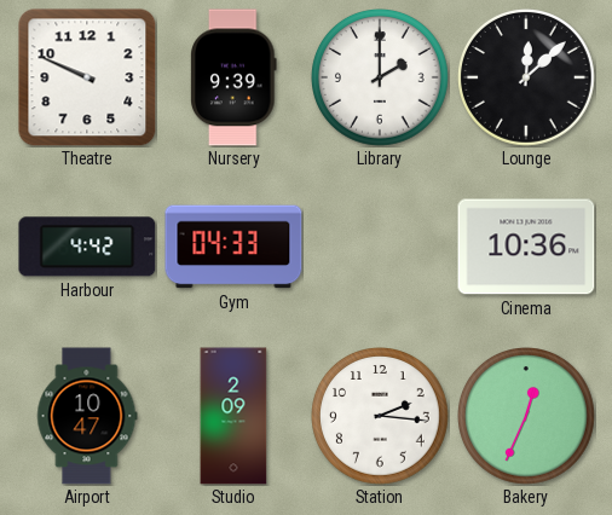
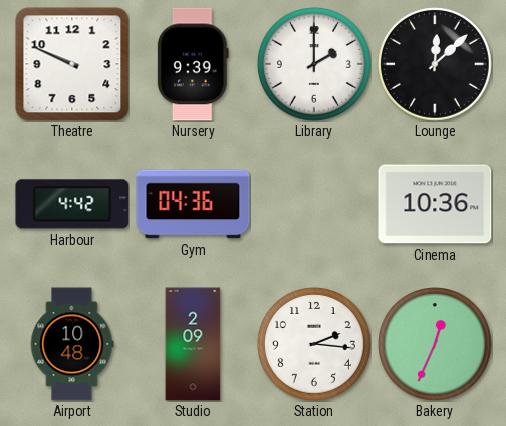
Gym: 04:33 -> 04:36
Airport: 10:47 -> 10:48
